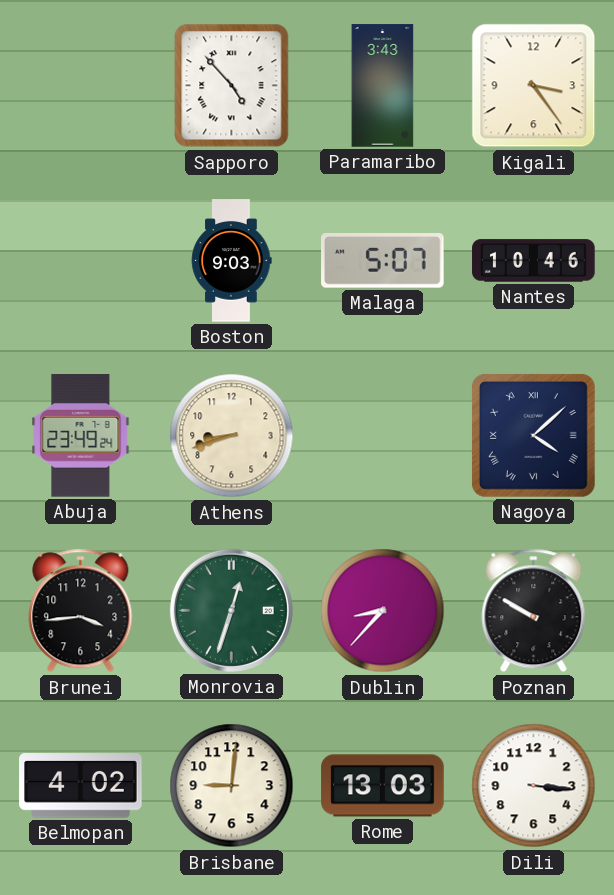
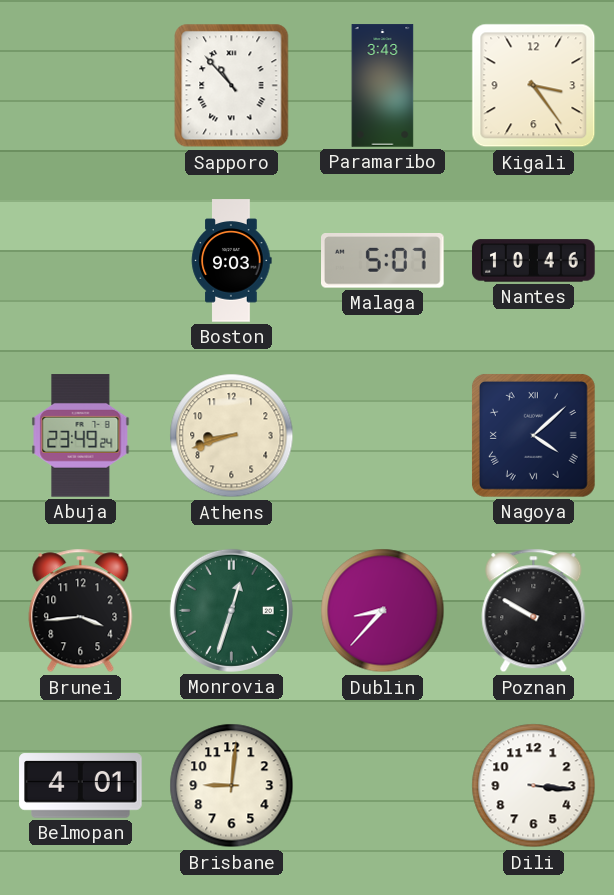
Sapporo: 4:53 -> 10:53
Belmopan: 4:02 -> 4:01
Rome: 13:03 -> none
